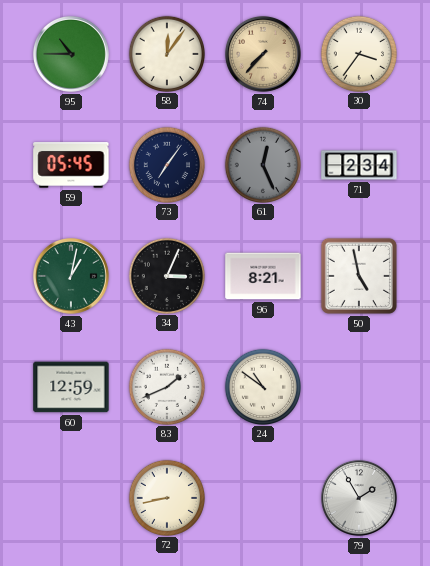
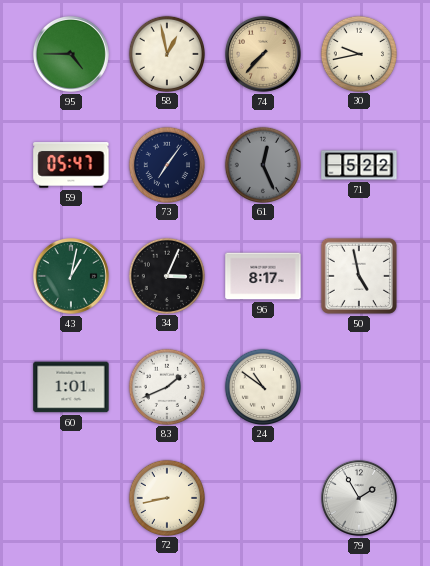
95: 10:45 -> 4:45
58: 12:06 -> 12:58
30: 3:36 -> 9:43
59: 05:45 -> 05:47
71: 2:34 -> 5:22
96: 8:21 -> 8:17
60: 12:59 -> 1:01
